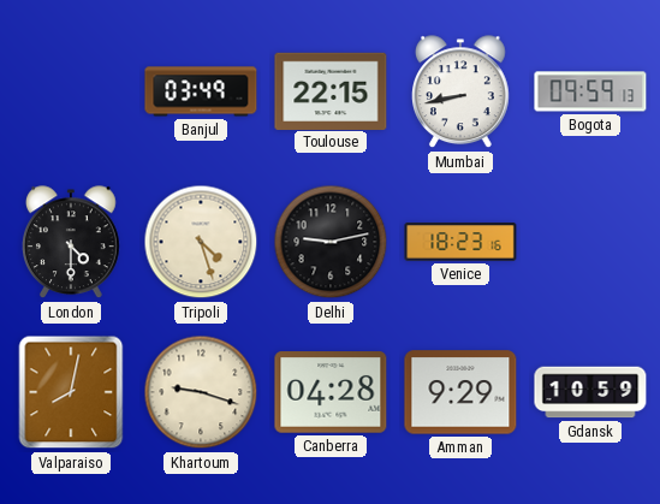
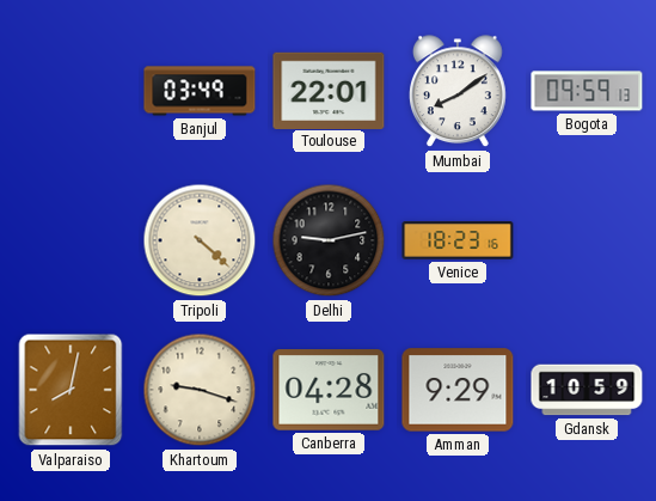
Toulouse: 22:15 -> 22:01
Mumbai: 8:43 -> 8:09
London: 4:30 -> none
Tripoli: 4:27 -> 4:22
